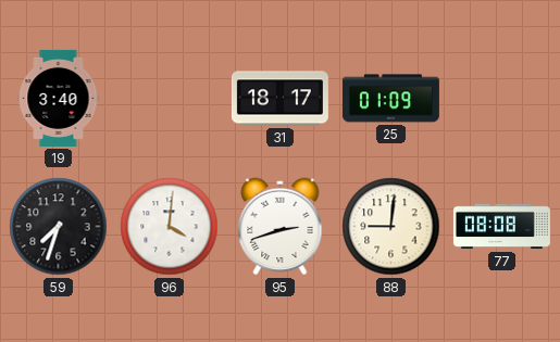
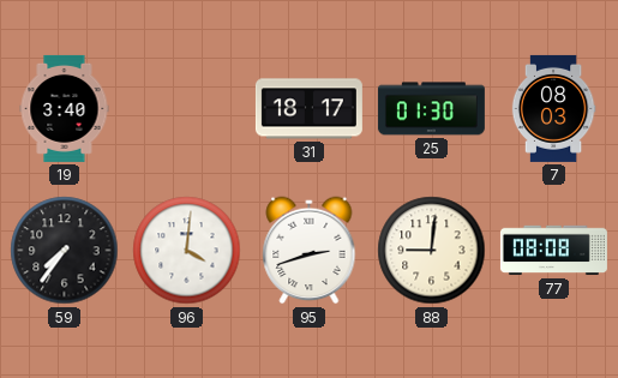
25: 01:09 -> 01:30
7: none -> 08:03
59: 7:33 -> 7:36
